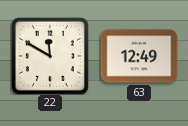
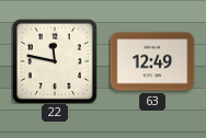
22: 11:50 -> 11:47
